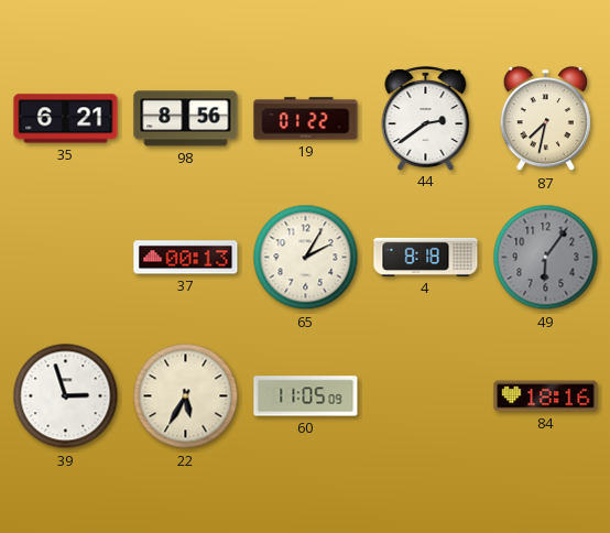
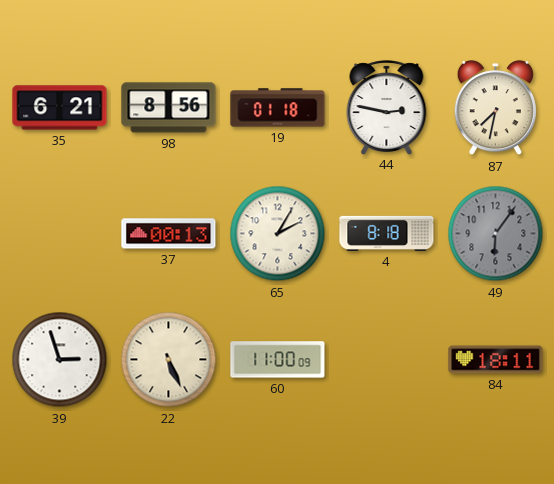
19: 01:22 -> 01:18
44: 2:39 -> 2:47
22: 5:35 -> 5:26
60: 11:05 -> 11:00
84: 18:16 -> 18:11
